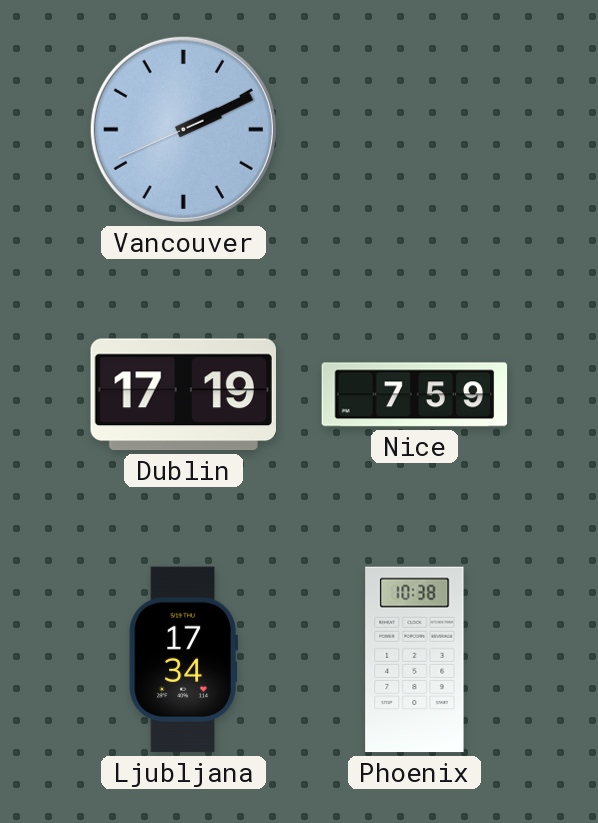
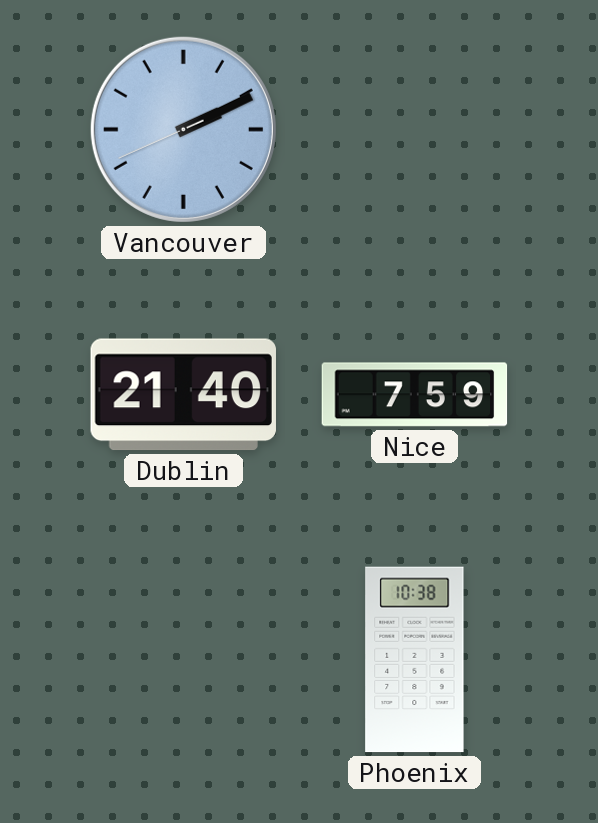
Dublin: 17:19 -> 21:40
Ljubljana: 17:34 -> none
